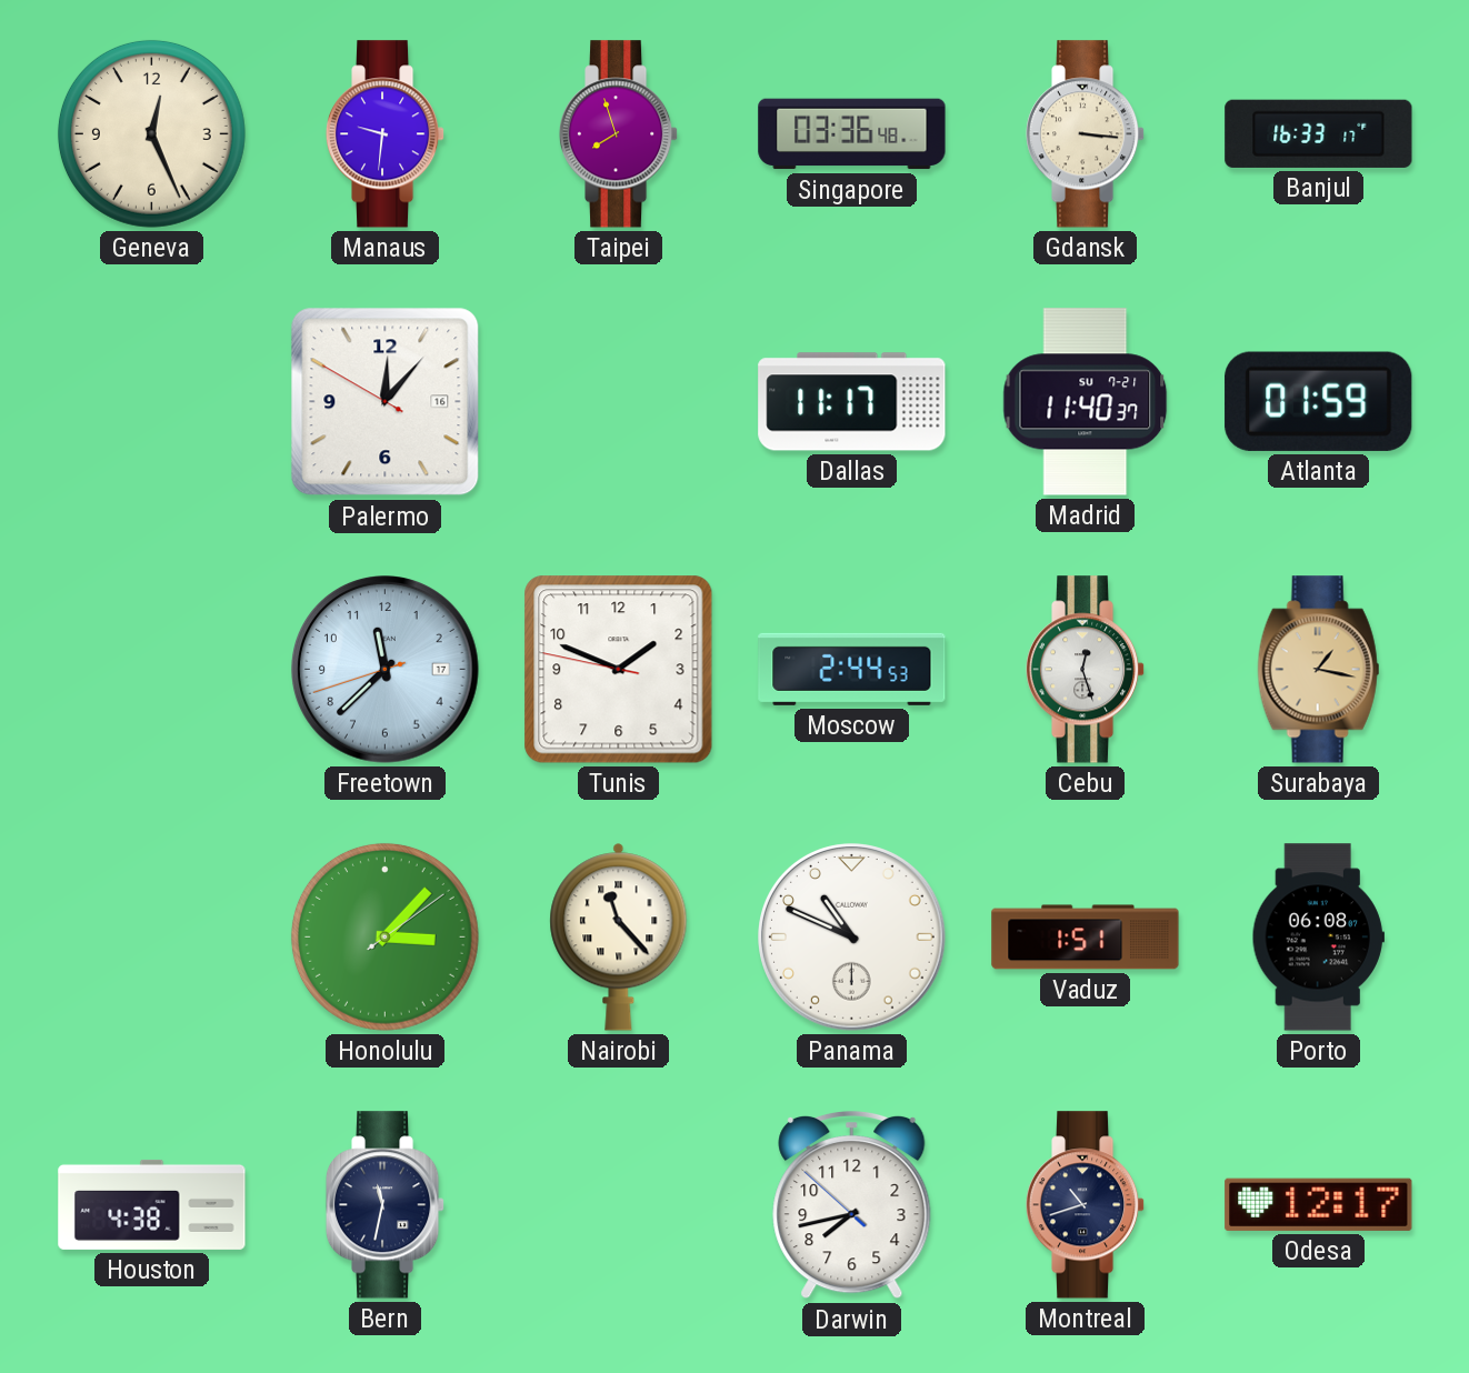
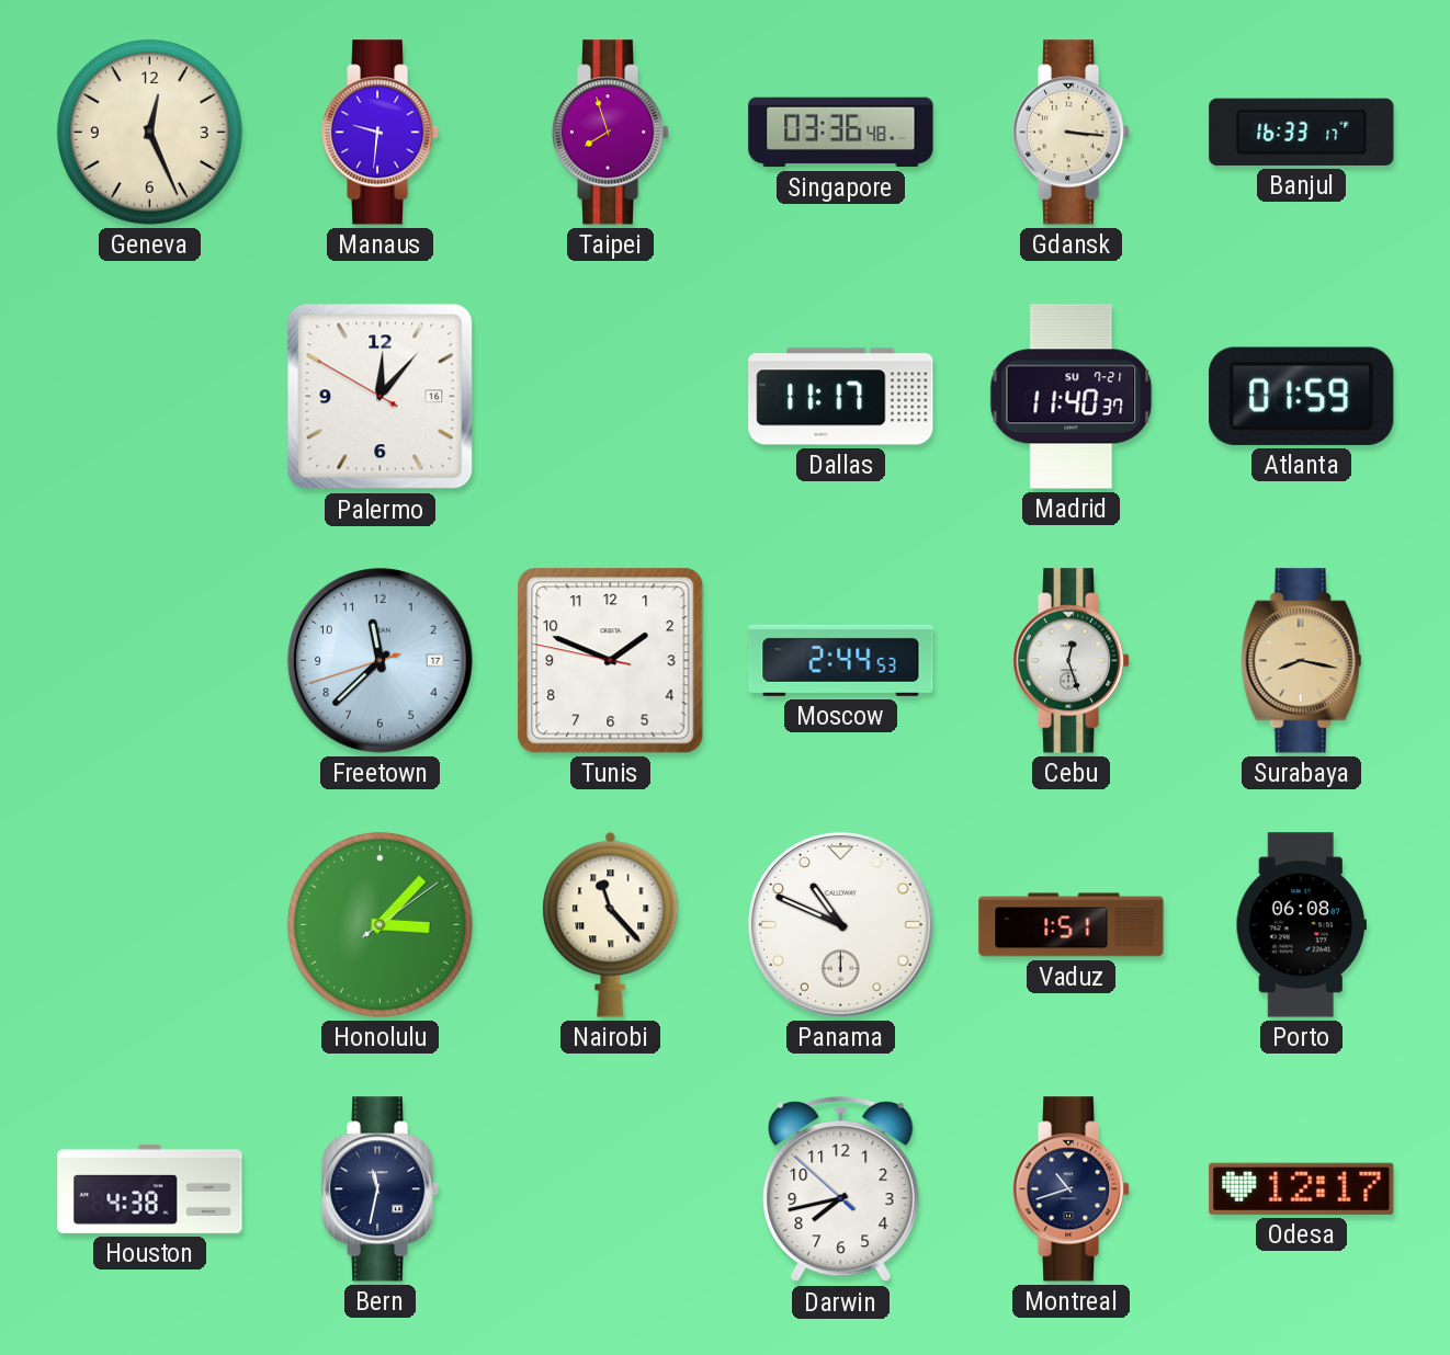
Surabaya: 1:17 -> 8:17
